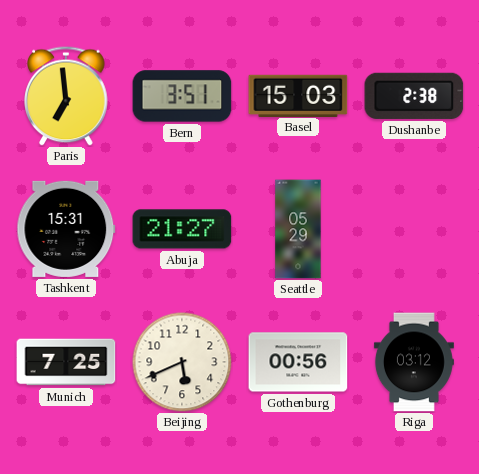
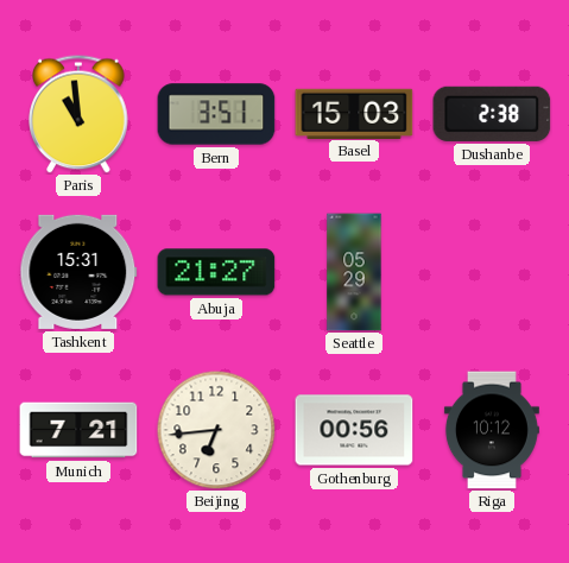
Paris: 6:59 -> 10:59
Munich: 7:25 -> 7:21
Beijing: 5:41 -> 6:44
Riga: 03:12 -> 10:12
